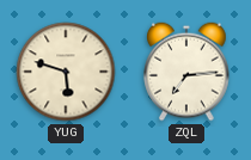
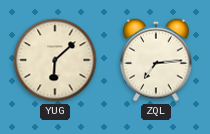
YUG: 5:48 -> 6:08
